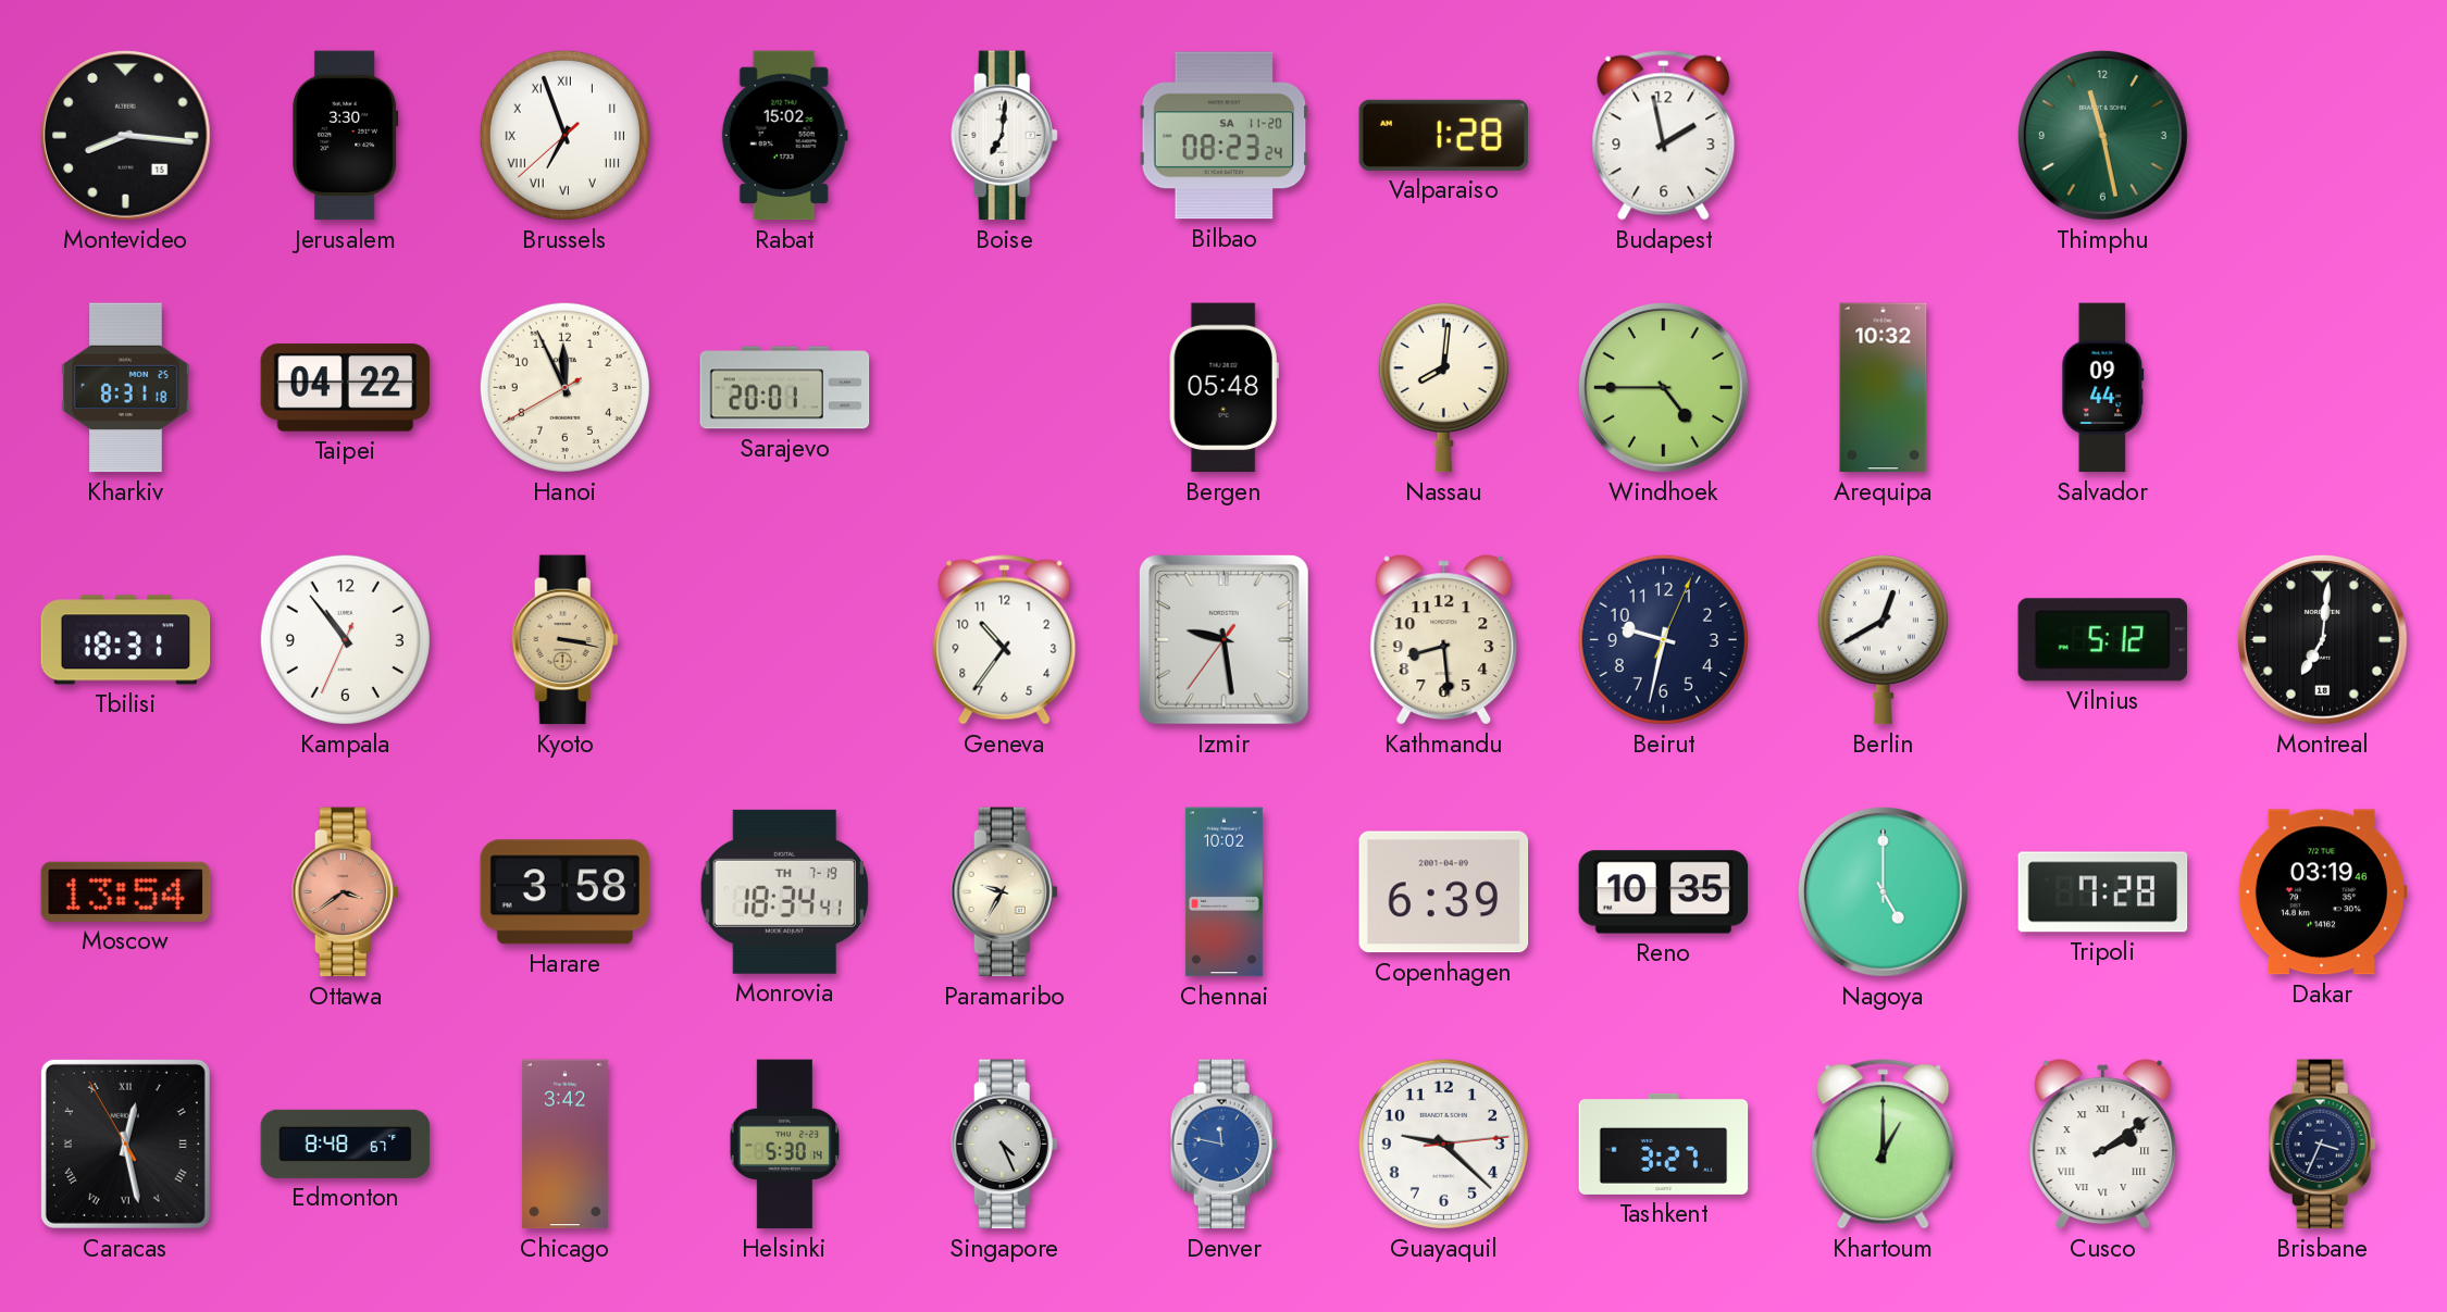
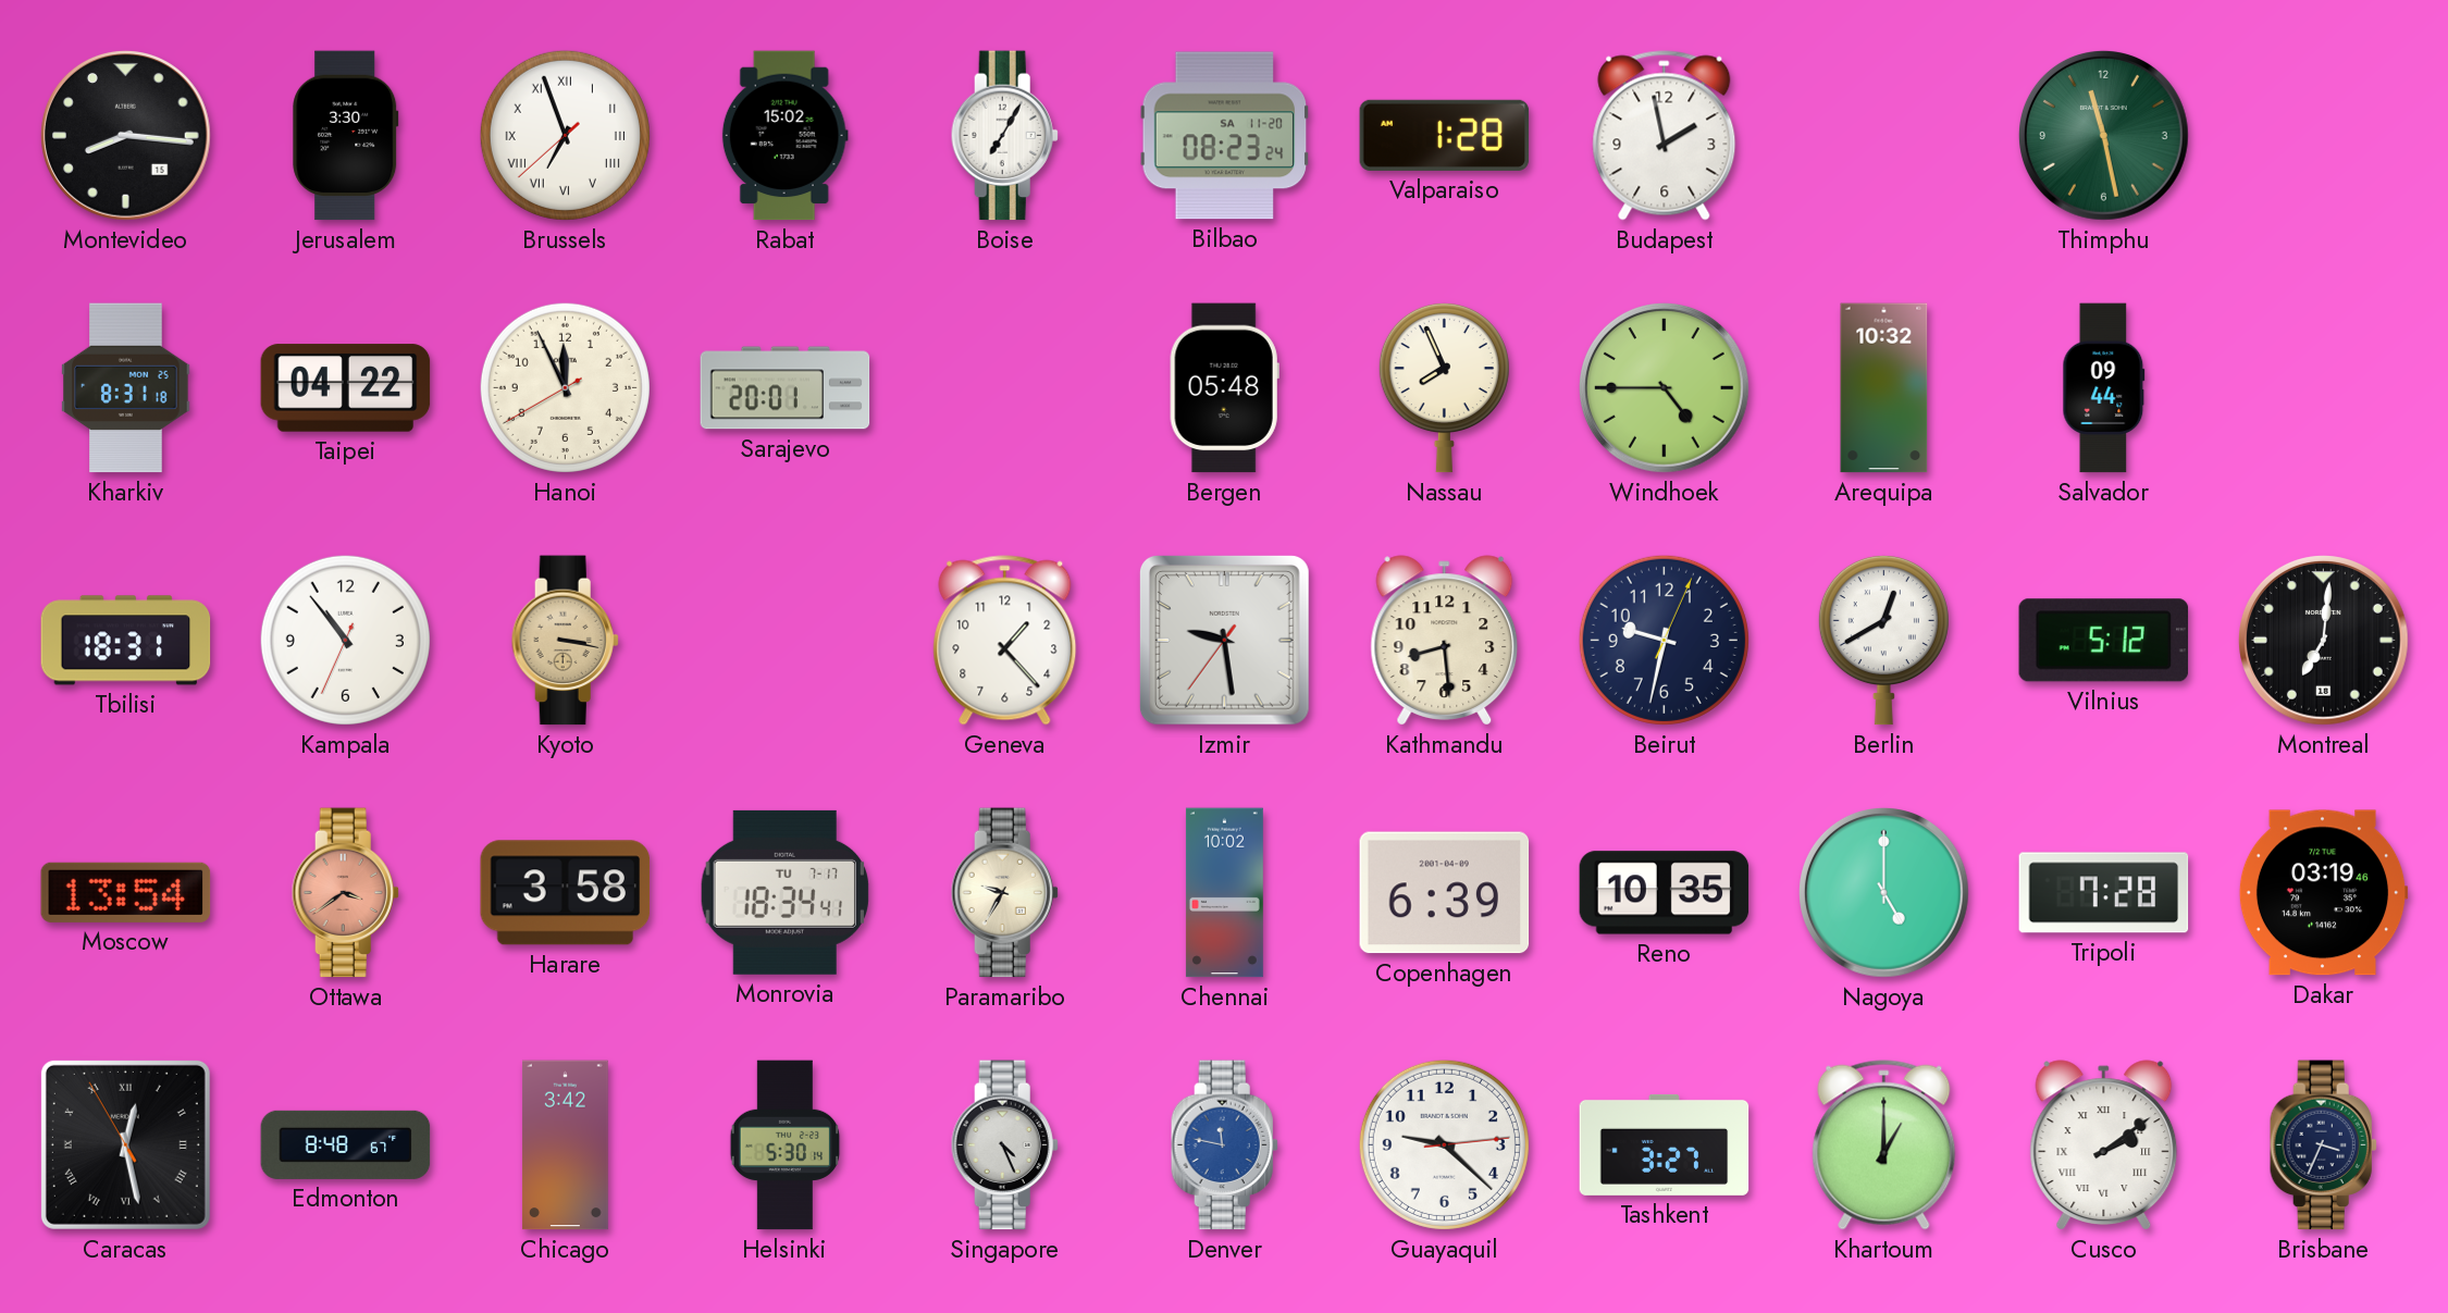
Boise: 7:01 -> 7:05
Nassau: 8:01 -> 7:56
Geneva: 10:36 -> 1:23
Monrovia date: TH 7-19 -> TU 7-17
